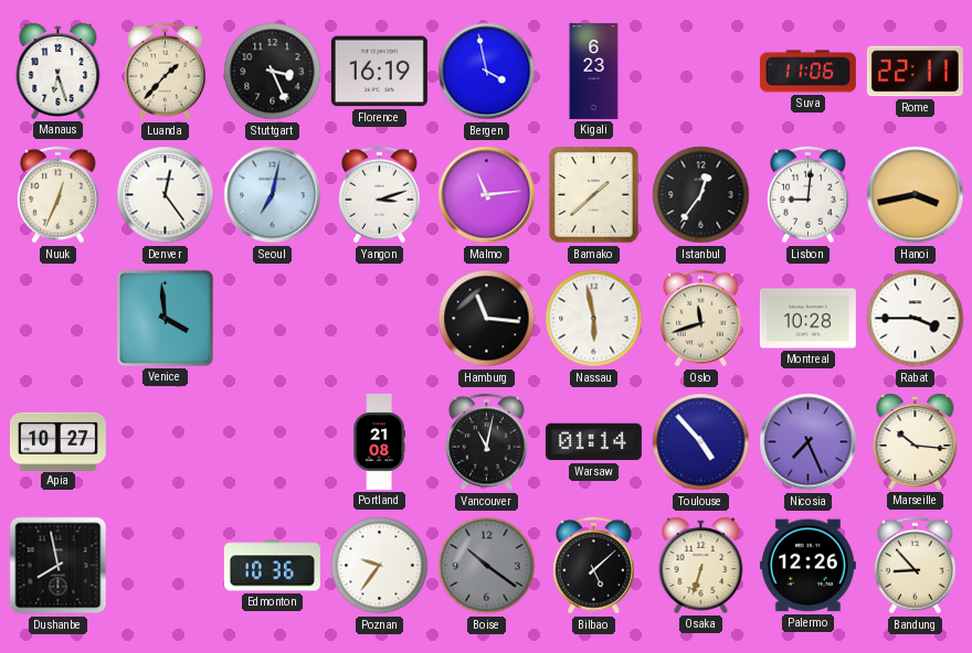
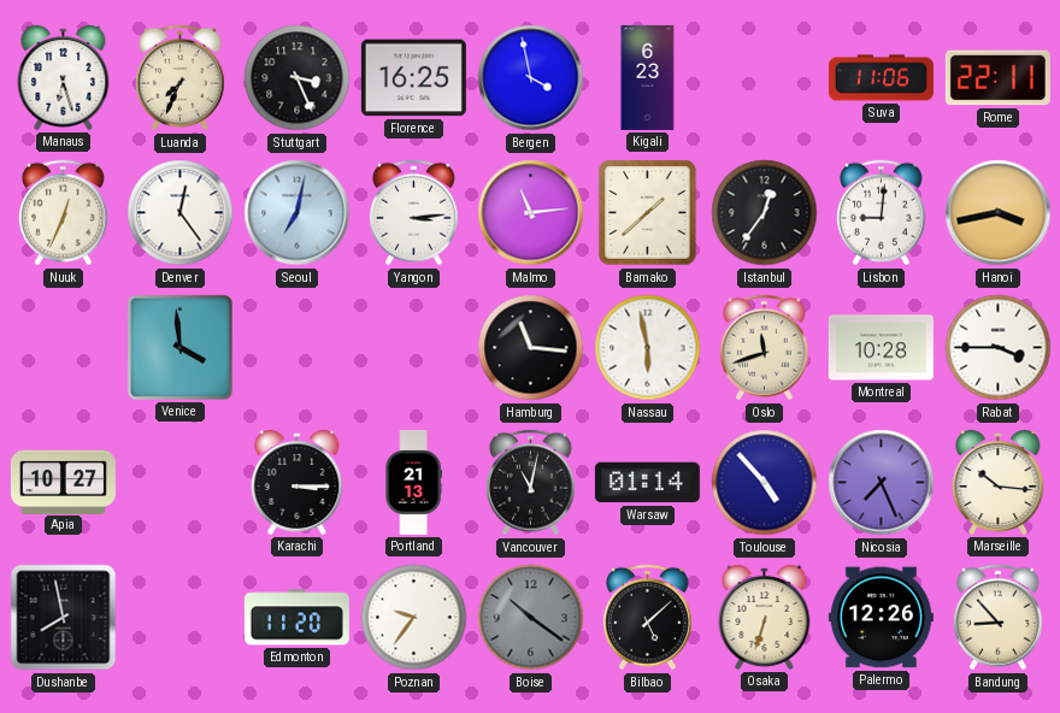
Luanda: 1:37 -> 7:34
Florence: 16:19 -> 16:25
Yangon: 3:12 -> 3:14
Karachi: none -> 3:15
Portland: 21:08 -> 21:13
Edmonton: 10:36 -> 11:20
